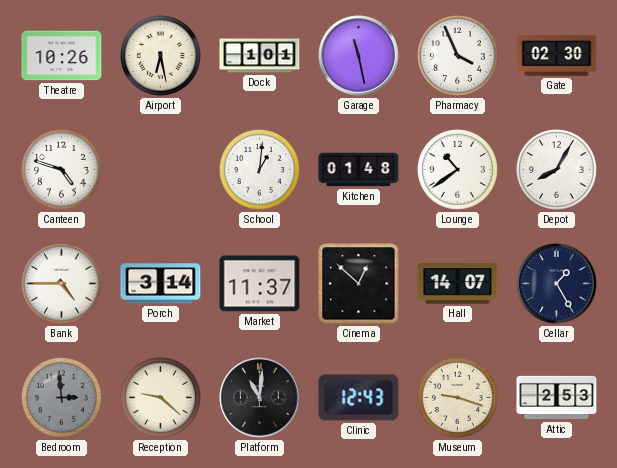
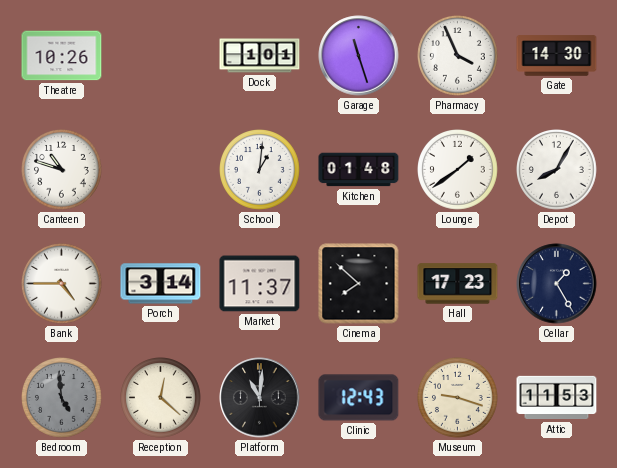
Airport: 6:28 -> none
Garage: 11:28 -> 11:27
Gate: 02:30 -> 14:30
Canteen: 4:48 -> 10:48
Lounge: 10:39 -> 1:39
Cinema: 12:52 -> 7:52
Hall: 14:07 -> 17:23
Bedroom: 2:59 -> 4:59
Reception: 9:22 -> 12:22
Attic: 2:53 -> 11:53
